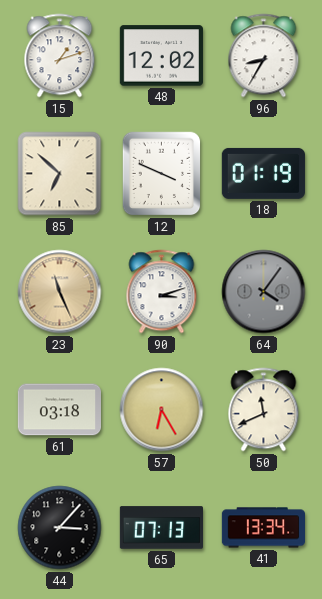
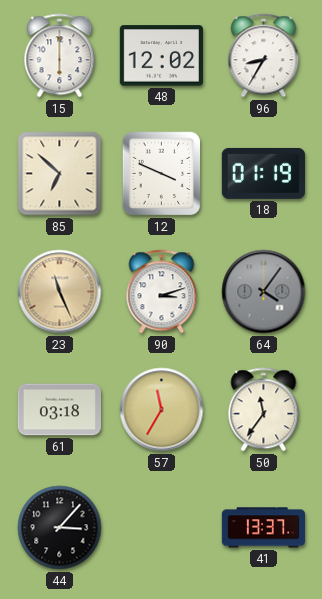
15: 1:12 -> 6:00
57: 6:25 -> 11:35
50: 11:41 -> 11:36
65: 07:13 -> none
41: 13:34 -> 13:37
